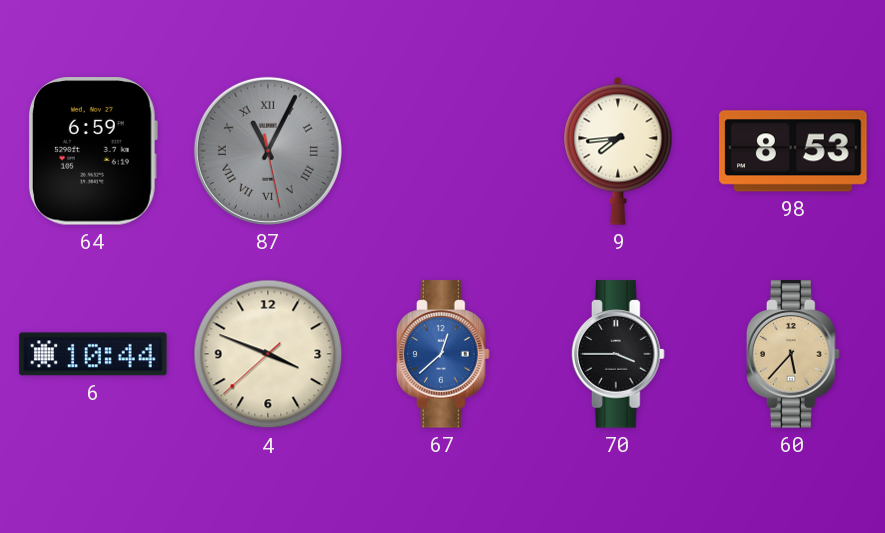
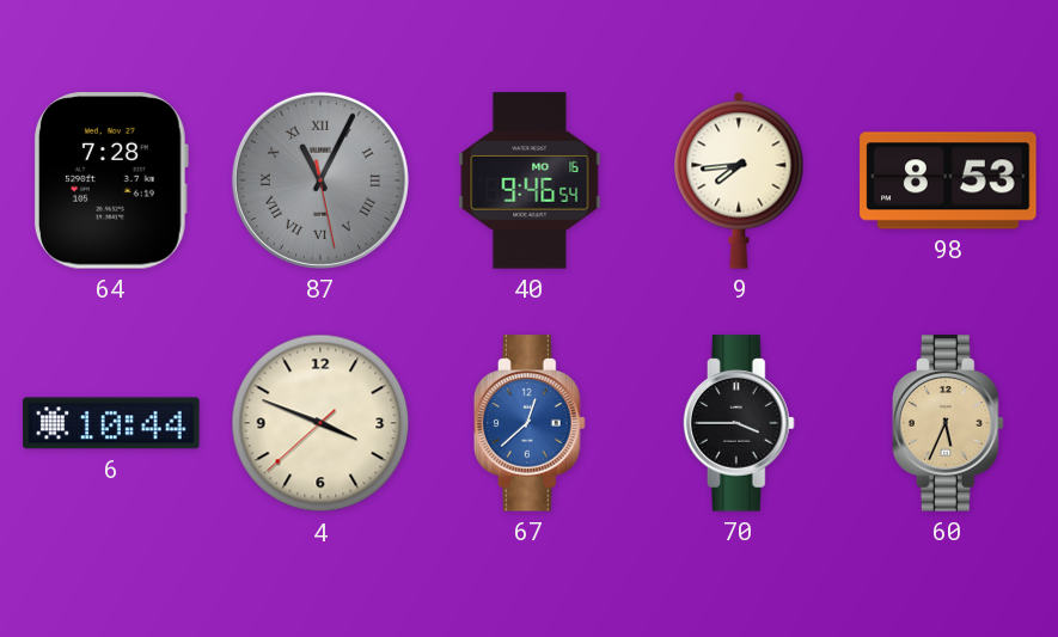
64: 6:59 -> 7:28
40: none -> 9:46
60: 5:37 -> 5:34
